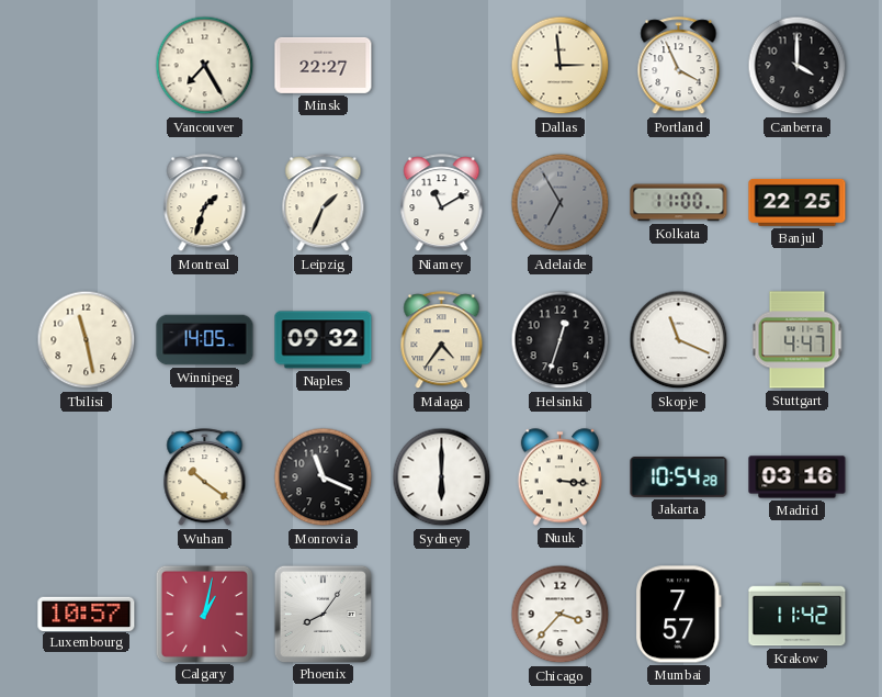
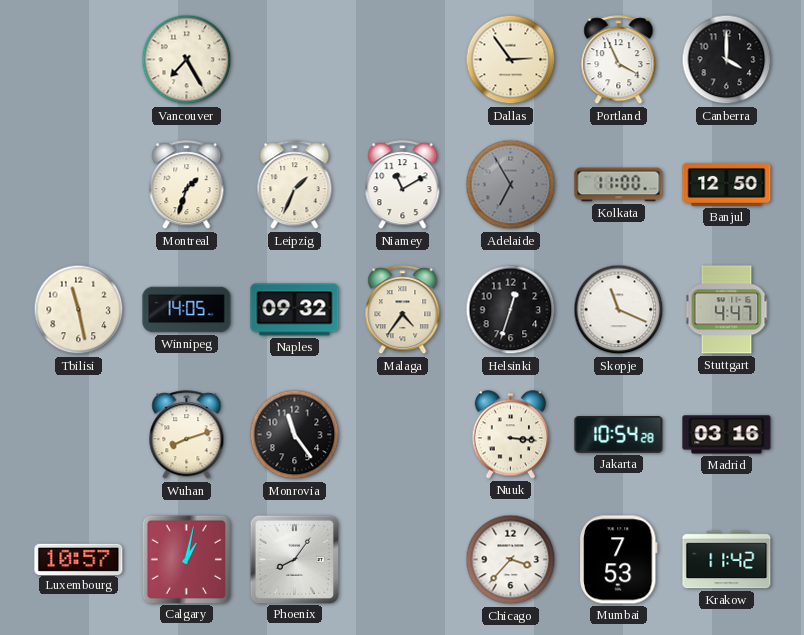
Minsk: 22:27 -> none
Dallas: 2:59 -> 2:54
Banjul: 22:25 -> 12:50
Wuhan: 10:21 -> 8:12
Monrovia: 11:19 -> 11:24
Sydney: 6:00 -> none
Mumbai: 7:57 -> 7:53
